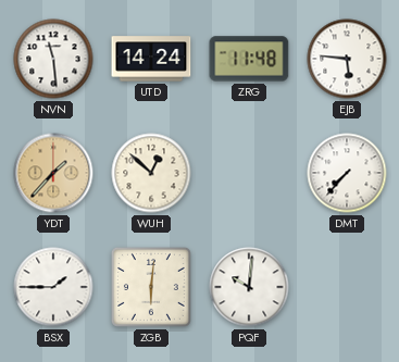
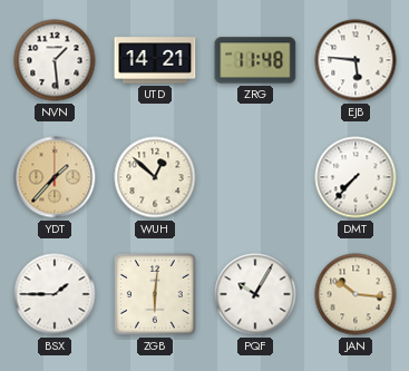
NVN: 11:29 -> 1:29
UTD: 14:24 -> 14:21
PQF: 10:01 -> 10:05
JAN: none -> 10:16
